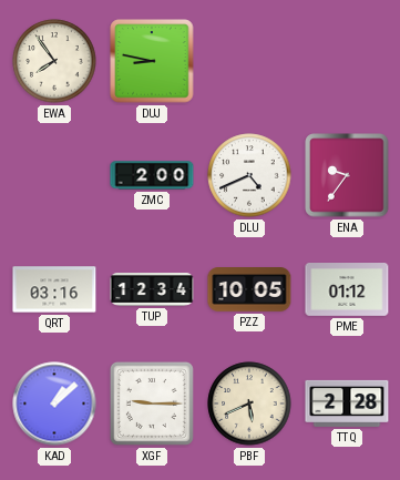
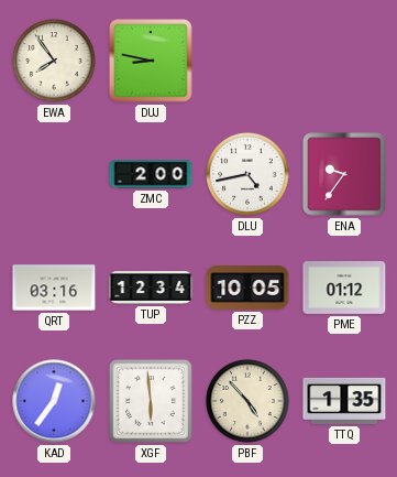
DLU: 4:41 -> 4:43
KAD: 1:08 -> 12:36
XGF: 9:15 -> 5:59
PBF: 5:41 -> 4:53
TTQ: 2:28 -> 1:35
